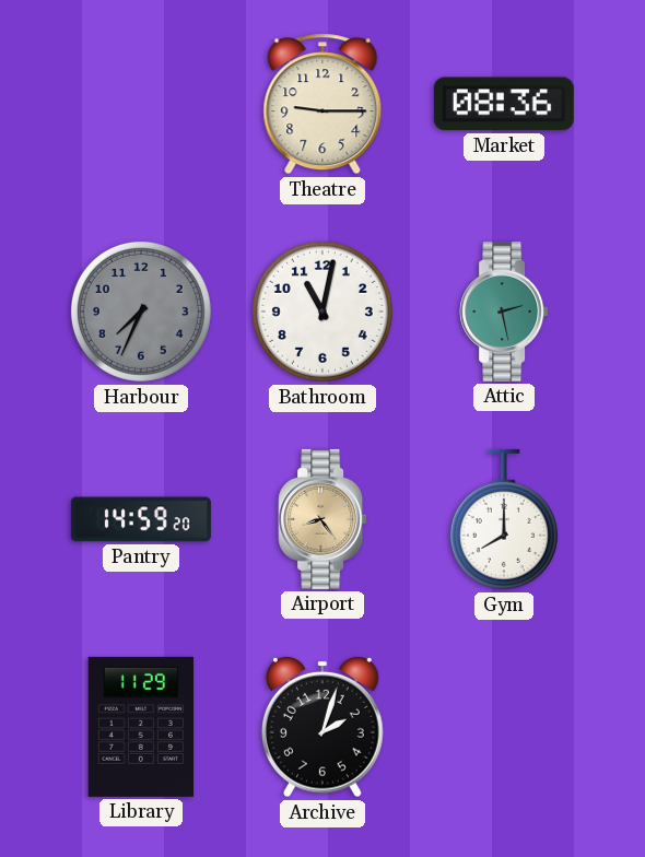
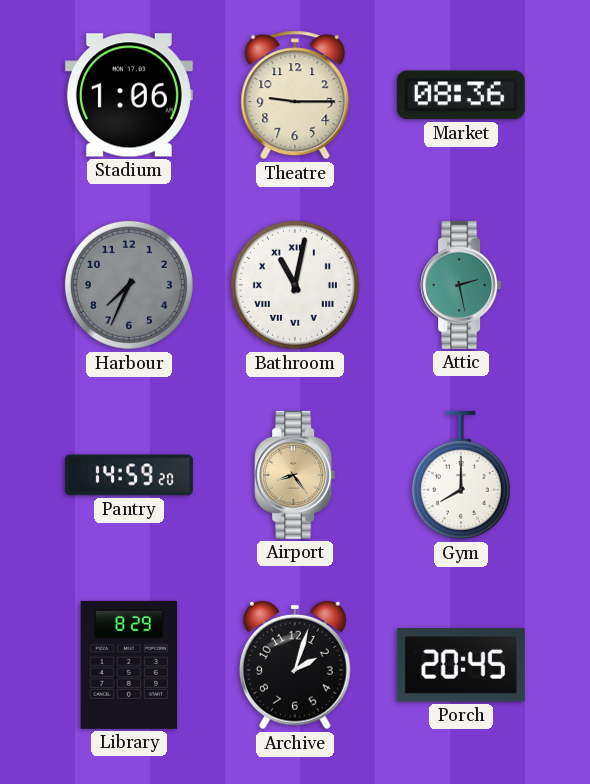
Stadium: none -> 1:06
Bathroom numerals: Arabic -> Roman
Library: 11:29 -> 8:29
Porch: none -> 20:45
